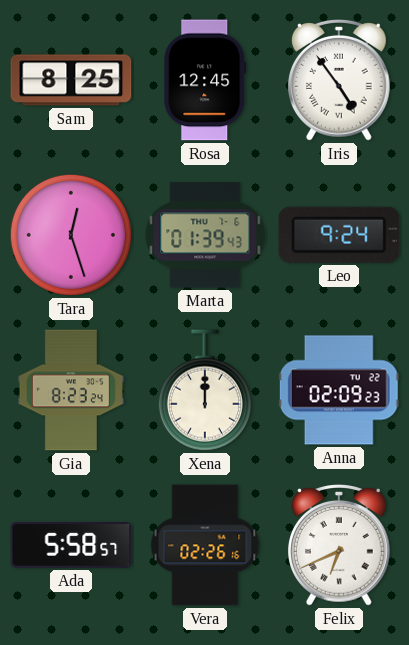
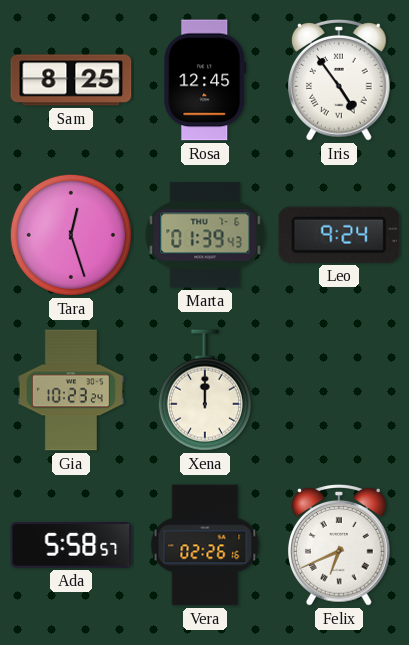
Gia: 8:23 -> 10:23
Anna: 02:09 -> none
